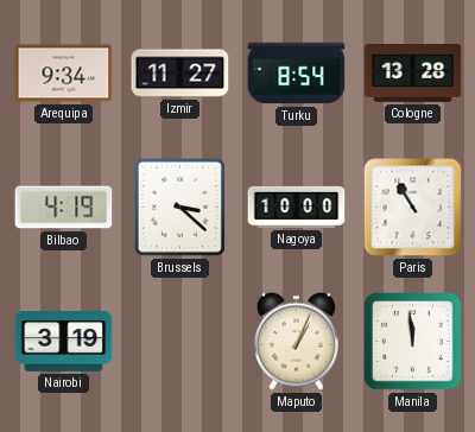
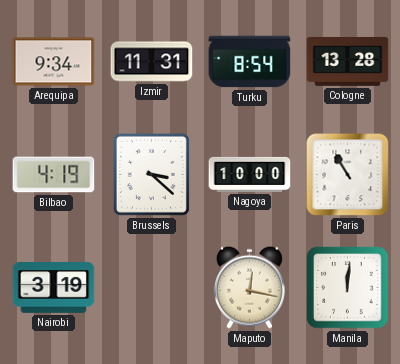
Izmir: 11:27 -> 11:31
Maputo: 1:04 -> 12:17
Manila: 11:59 -> 12:01
